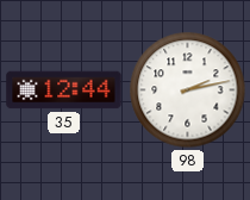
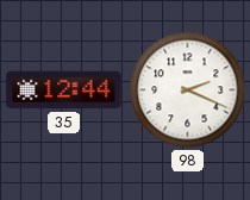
98: 2:13 -> 2:19
